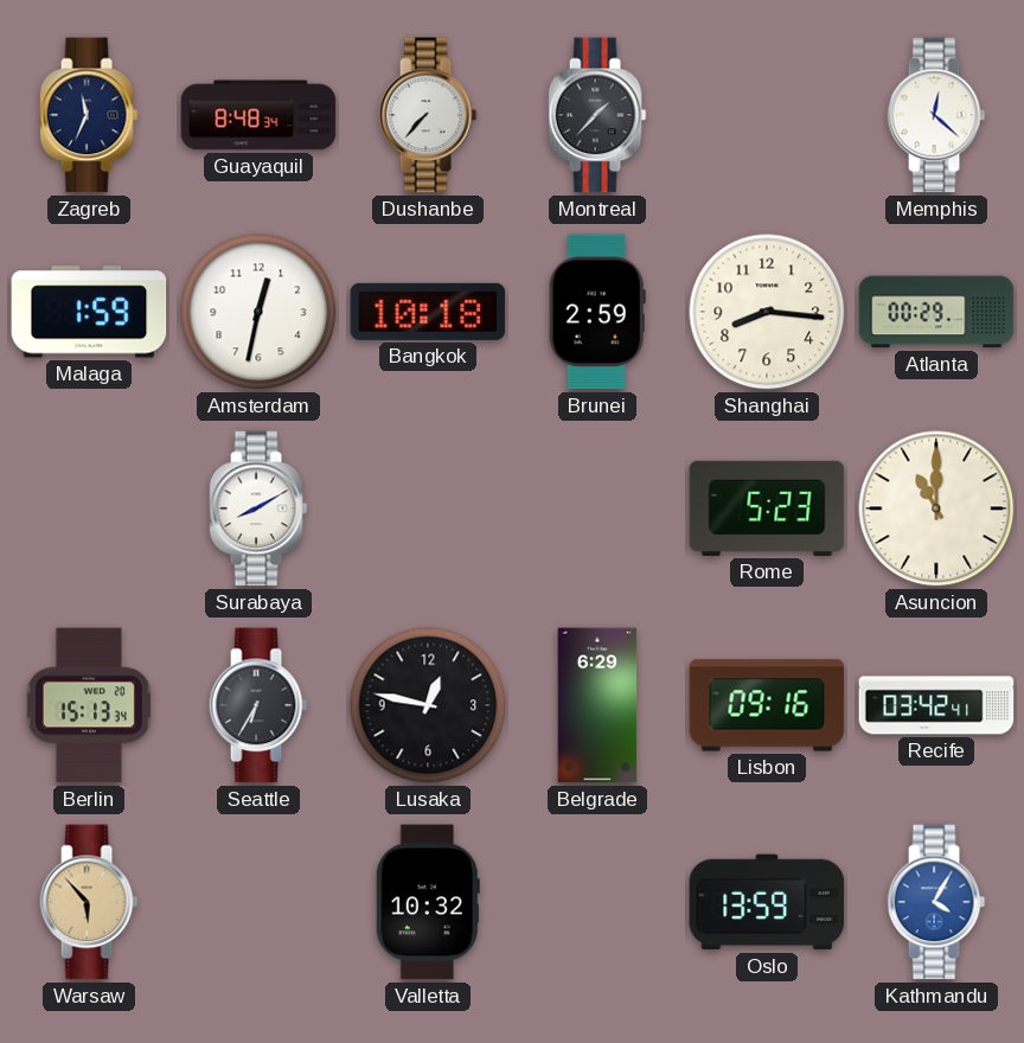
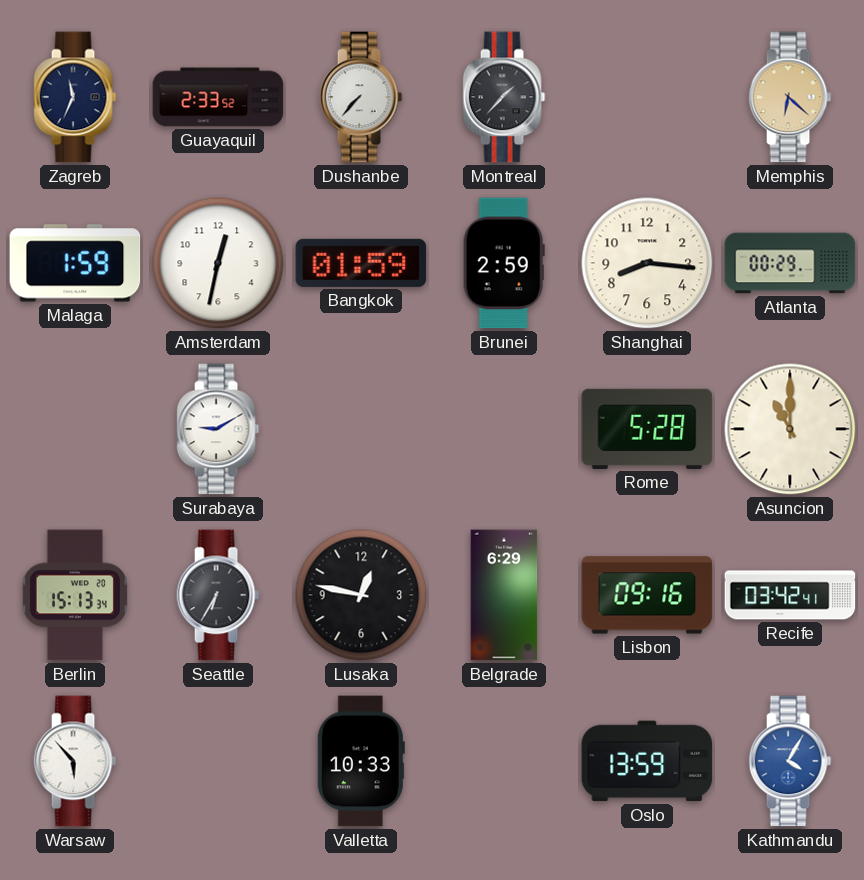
Guayaquil: 8:48 -> 2:33
Memphis: 12:22 -> 6:22
Memphis dial: white -> champagne
Bangkok: 10:18 -> 01:59
Surabaya: 8:10 -> 9:10
Rome: 5:23 -> 5:28
Warsaw dial: champagne -> white
Valletta: 10:32 -> 10:33
